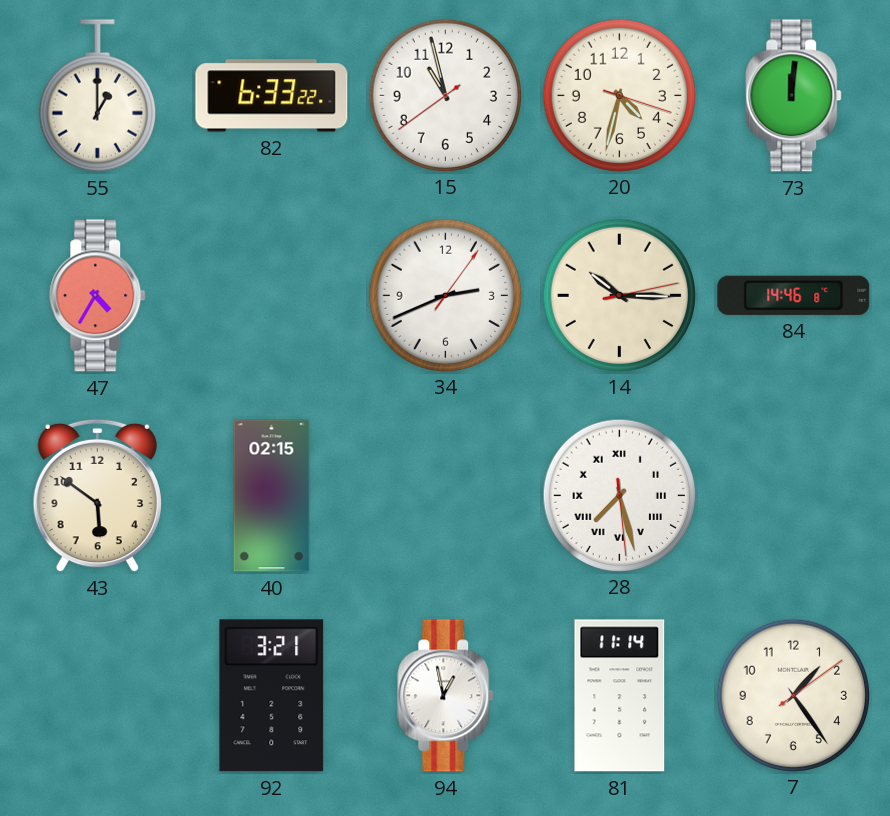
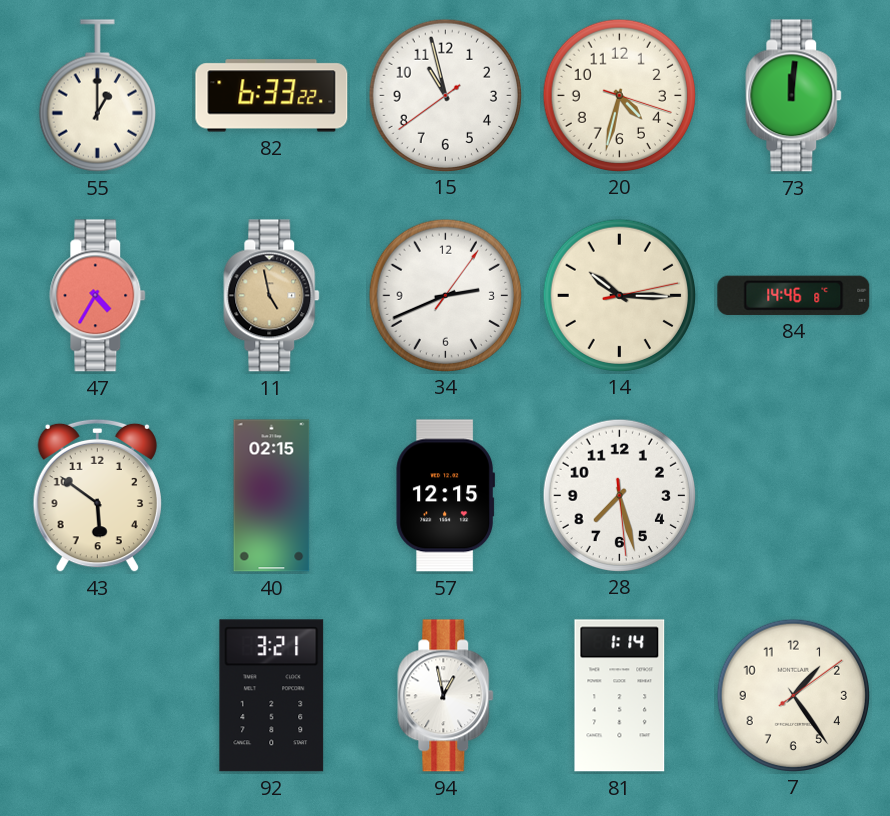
11: none -> 4:58
57: none -> 12:15
28 numerals: Roman -> Arabic
81: 11:14 -> 1:14
